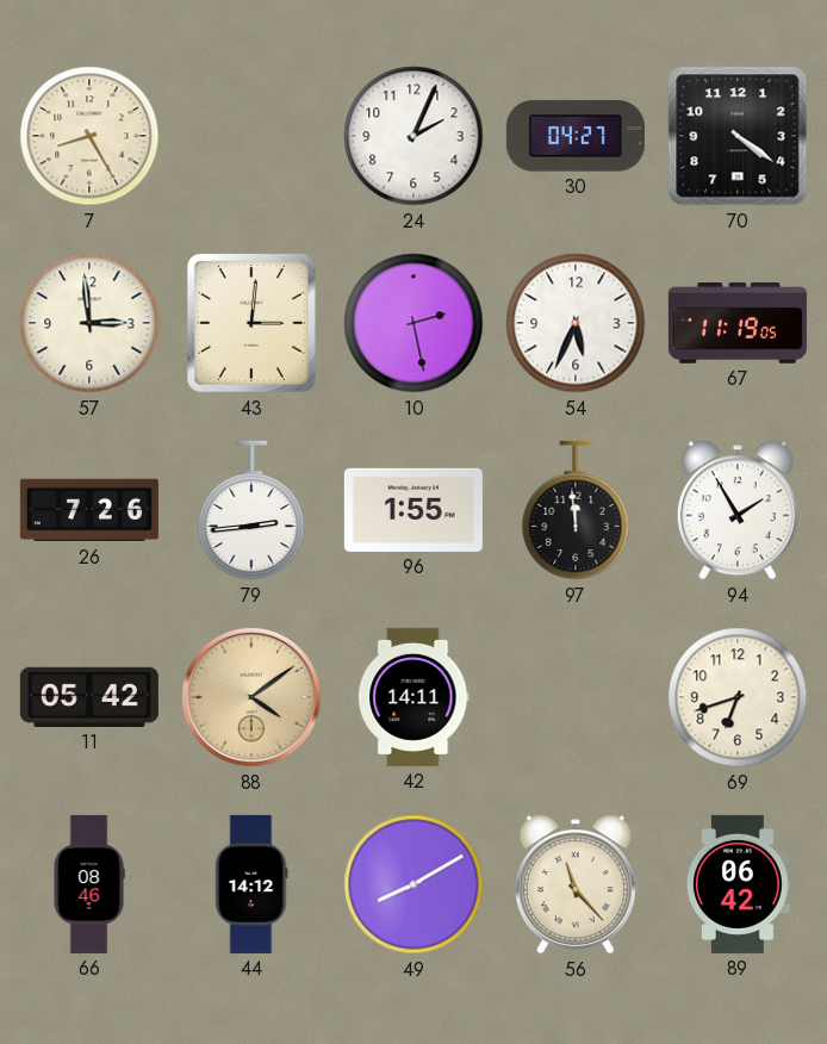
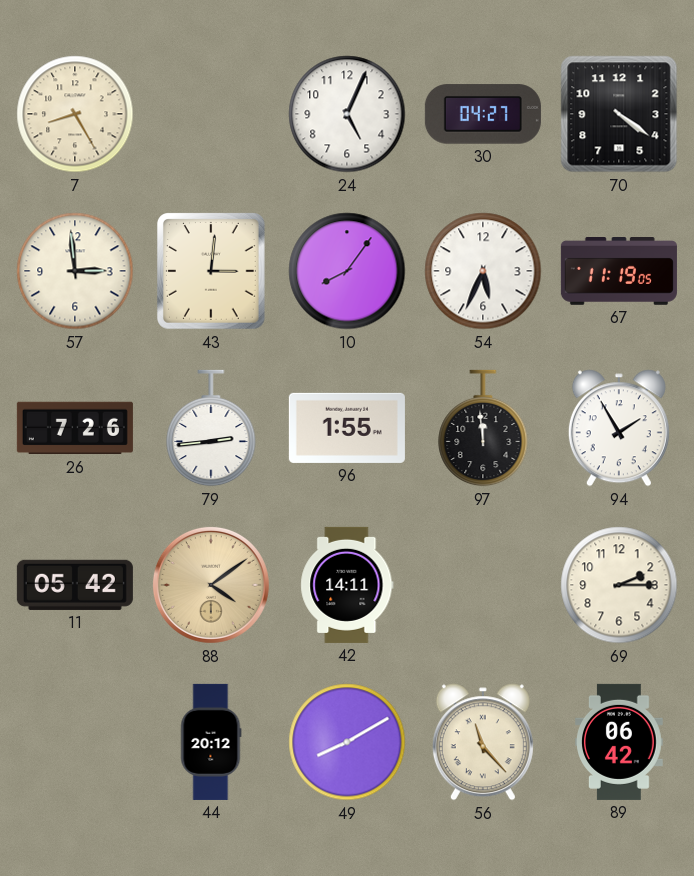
24: 2:04 -> 5:04
10: 2:28 -> 8:06
69: 6:42 -> 2:15
66: 08:46 -> none
44: 14:12 -> 20:12
